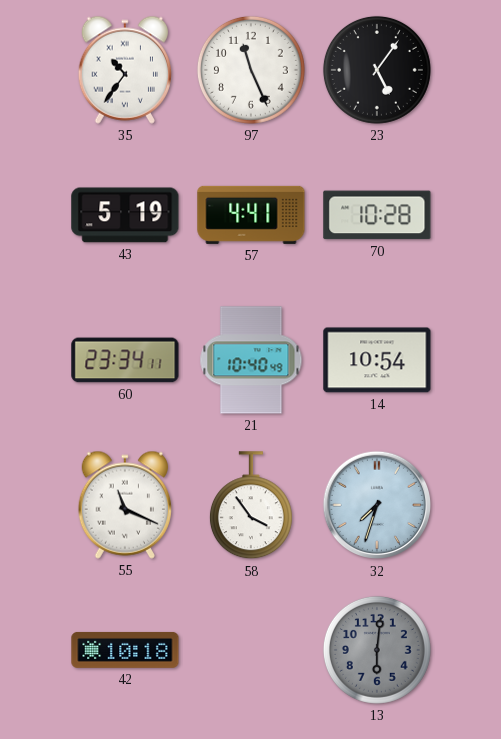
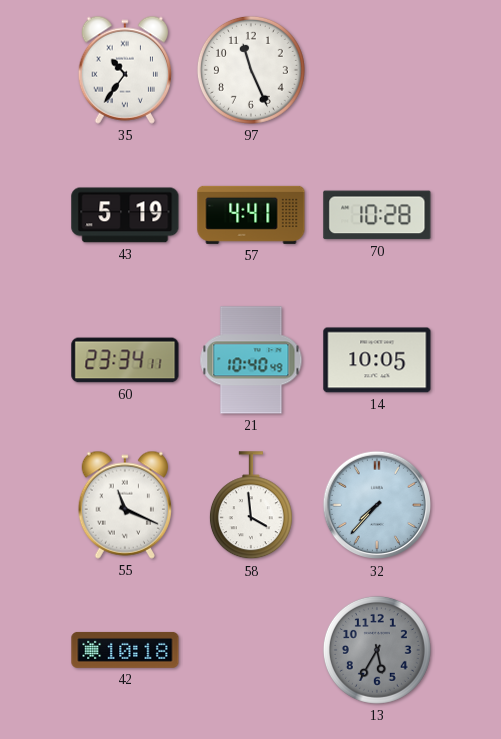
23: 5:06 -> none
14: 10:54 -> 10:05
58: 3:54 -> 3:59
32: 7:33 -> 7:37
13: 6:01 -> 5:35
